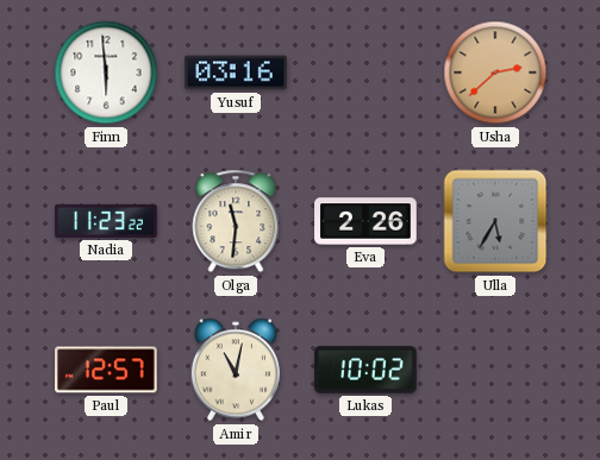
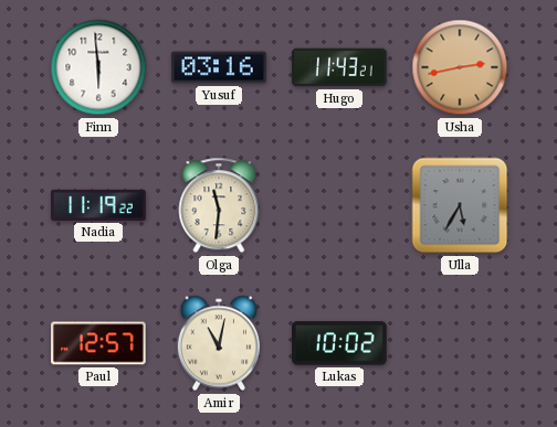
Hugo: none -> 11:43
Usha: 2:38 -> 2:43
Nadia: 11:23 -> 11:19
Eva: 2:26 -> none
